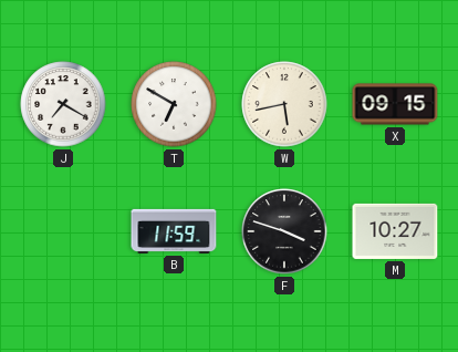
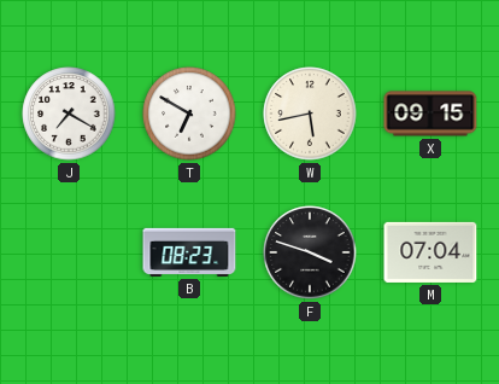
B: 11:59 -> 08:23
M: 10:27 -> 07:04
